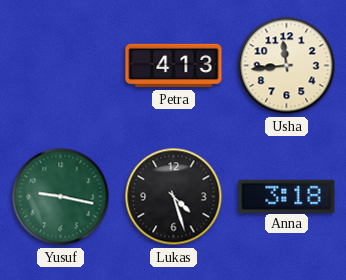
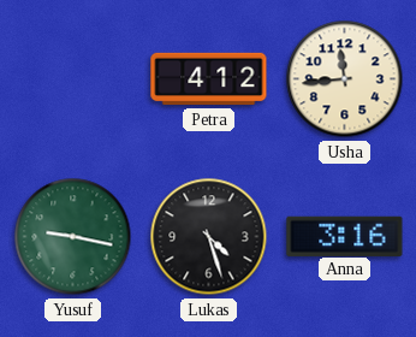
Petra: 4:13 -> 4:12
Anna: 3:18 -> 3:16
